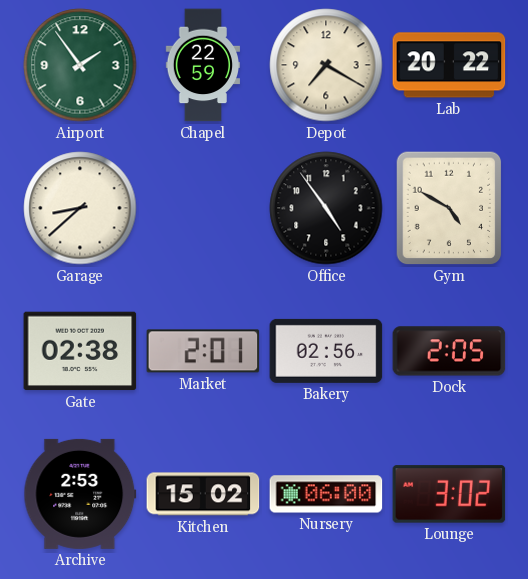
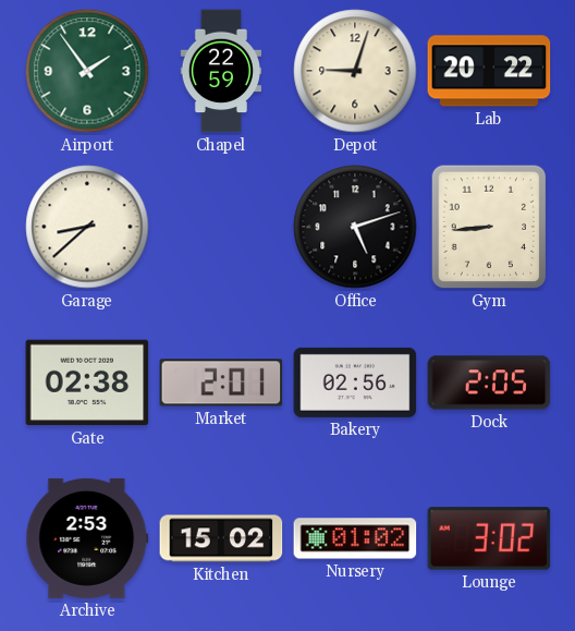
Depot: 7:20 -> 9:03
Office: 4:54 -> 5:12
Gym: 4:50 -> 8:44
Nursery: 06:00 -> 01:02
